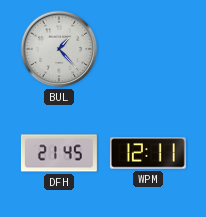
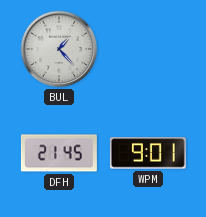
WPM: 12:11 -> 9:01
